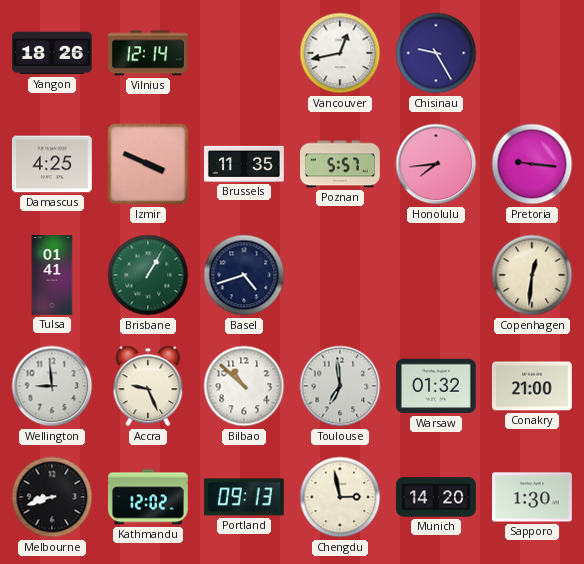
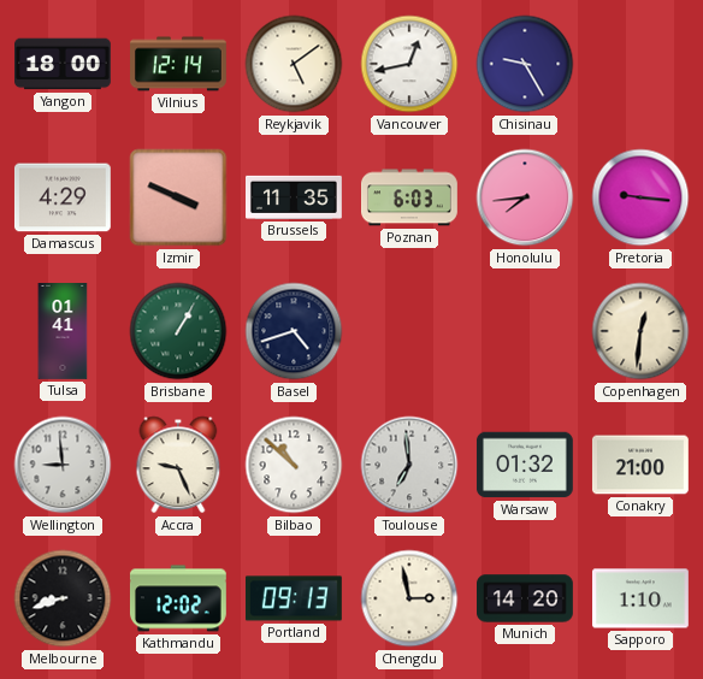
Yangon: 18:26 -> 18:00
Reykjavik: none -> 5:09
Damascus: 4:25 -> 4:29
Poznan: 5:57 -> 6:03
Sapporo: 1:30 -> 1:10
